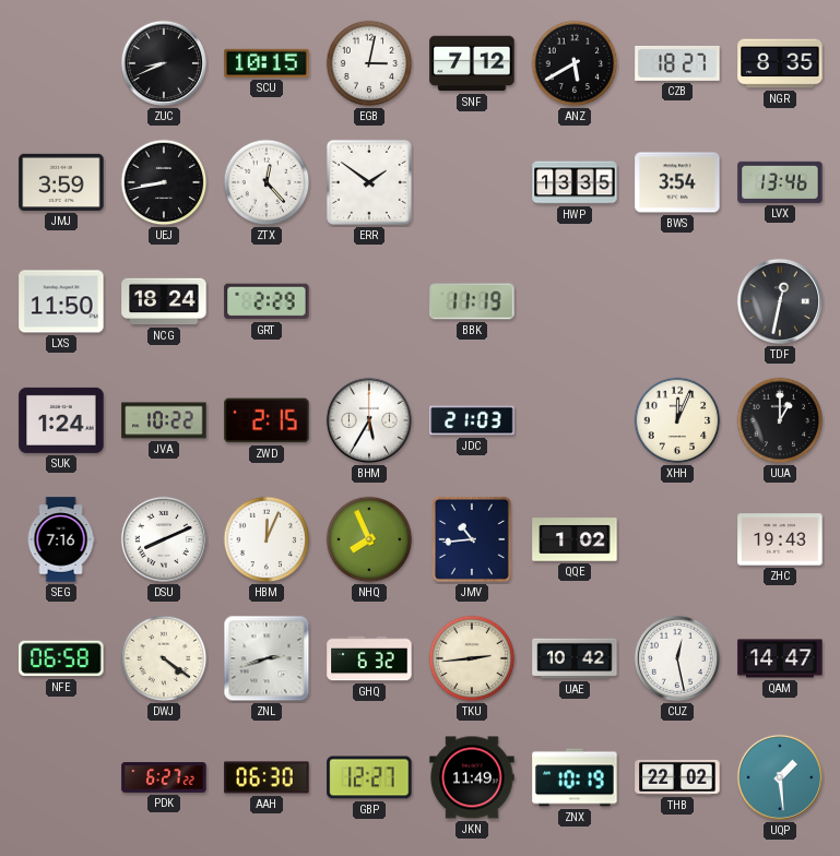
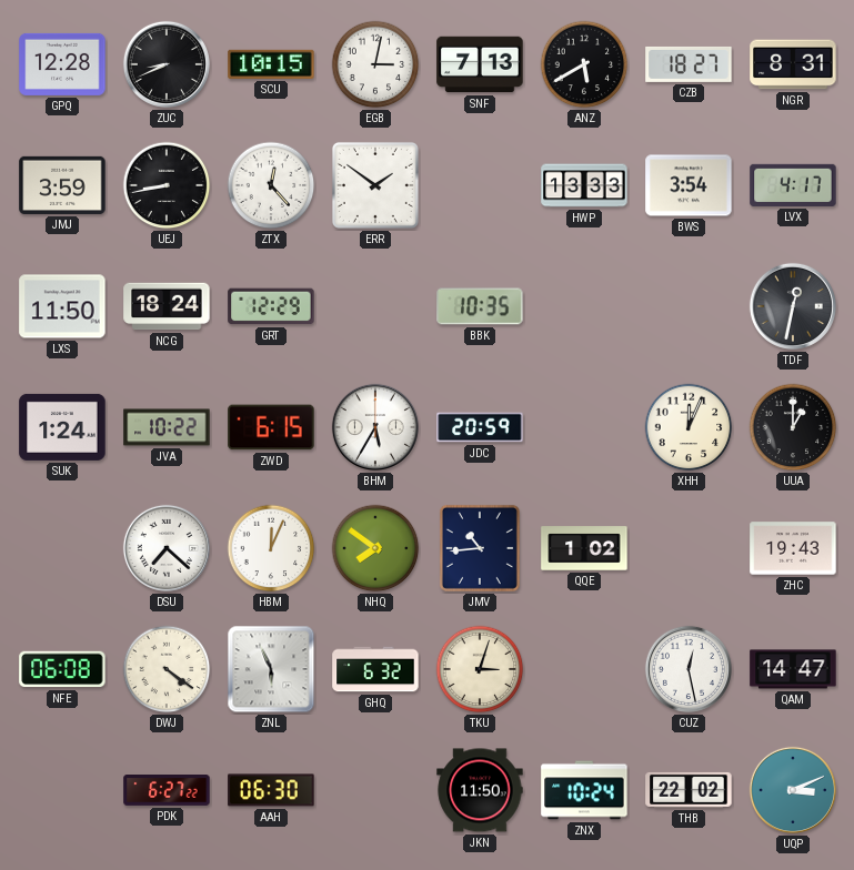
GPQ: none -> 12:28
SNF: 7:12 -> 7:13
NGR: 8:35 -> 8:31
HWP: 13:35 -> 13:33
LVX: 13:46 -> 4:17
GRT: 2:29 -> 12:29
BBK: 11:19 -> 10:35
ZWD: 2:15 -> 6:15
JDC: 21:03 -> 20:59
SEG: 7:16 -> none
DSU: 8:11 -> 7:22
NHQ: 7:56 -> 7:51
NFE: 06:58 -> 06:08
ZNL: 2:42 -> 5:56
TKU: 2:44 -> 3:03
UAE: 10:42 -> none
GBP: 12:27 -> none
JKN: 11:49 -> 11:50
ZNX: 10:19 -> 10:24
UQP: 1:29 -> 3:11
